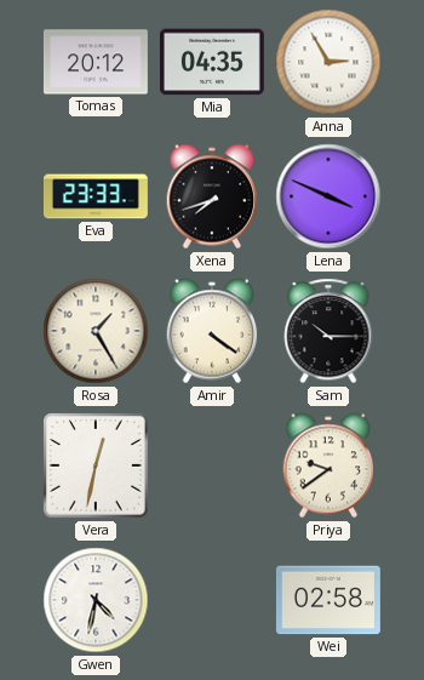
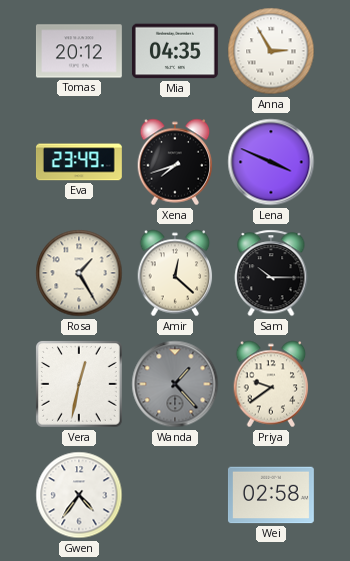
Eva: 23:33 -> 23:49
Amir: 4:21 -> 12:22
Wanda: none -> 1:23
Gwen: 4:32 -> 4:36
